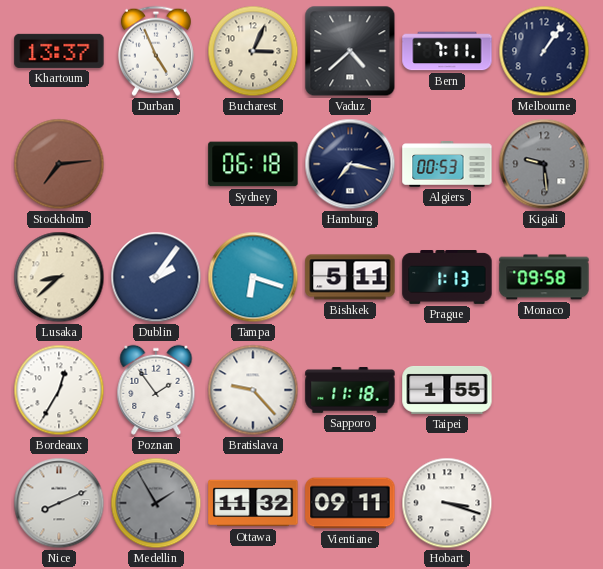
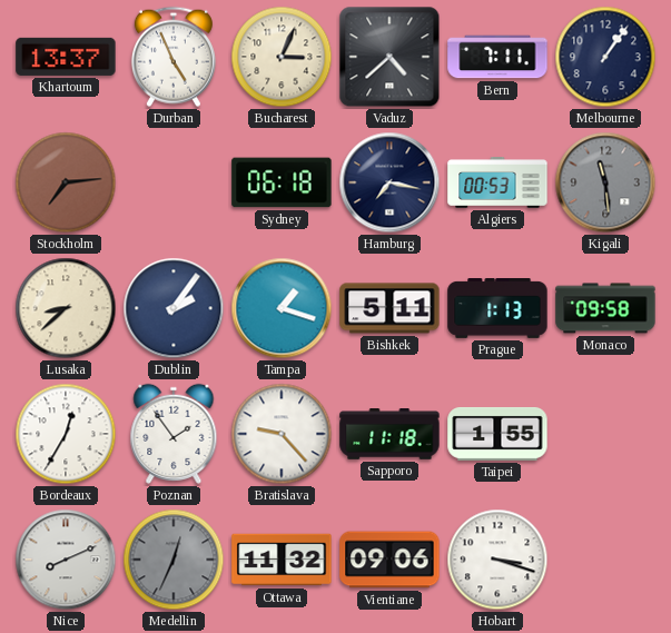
Kigali: 9:29 -> 11:29
Tampa: 6:18 -> 1:18
Medellin: 1:55 -> 12:34
Vientiane: 09:11 -> 09:06
